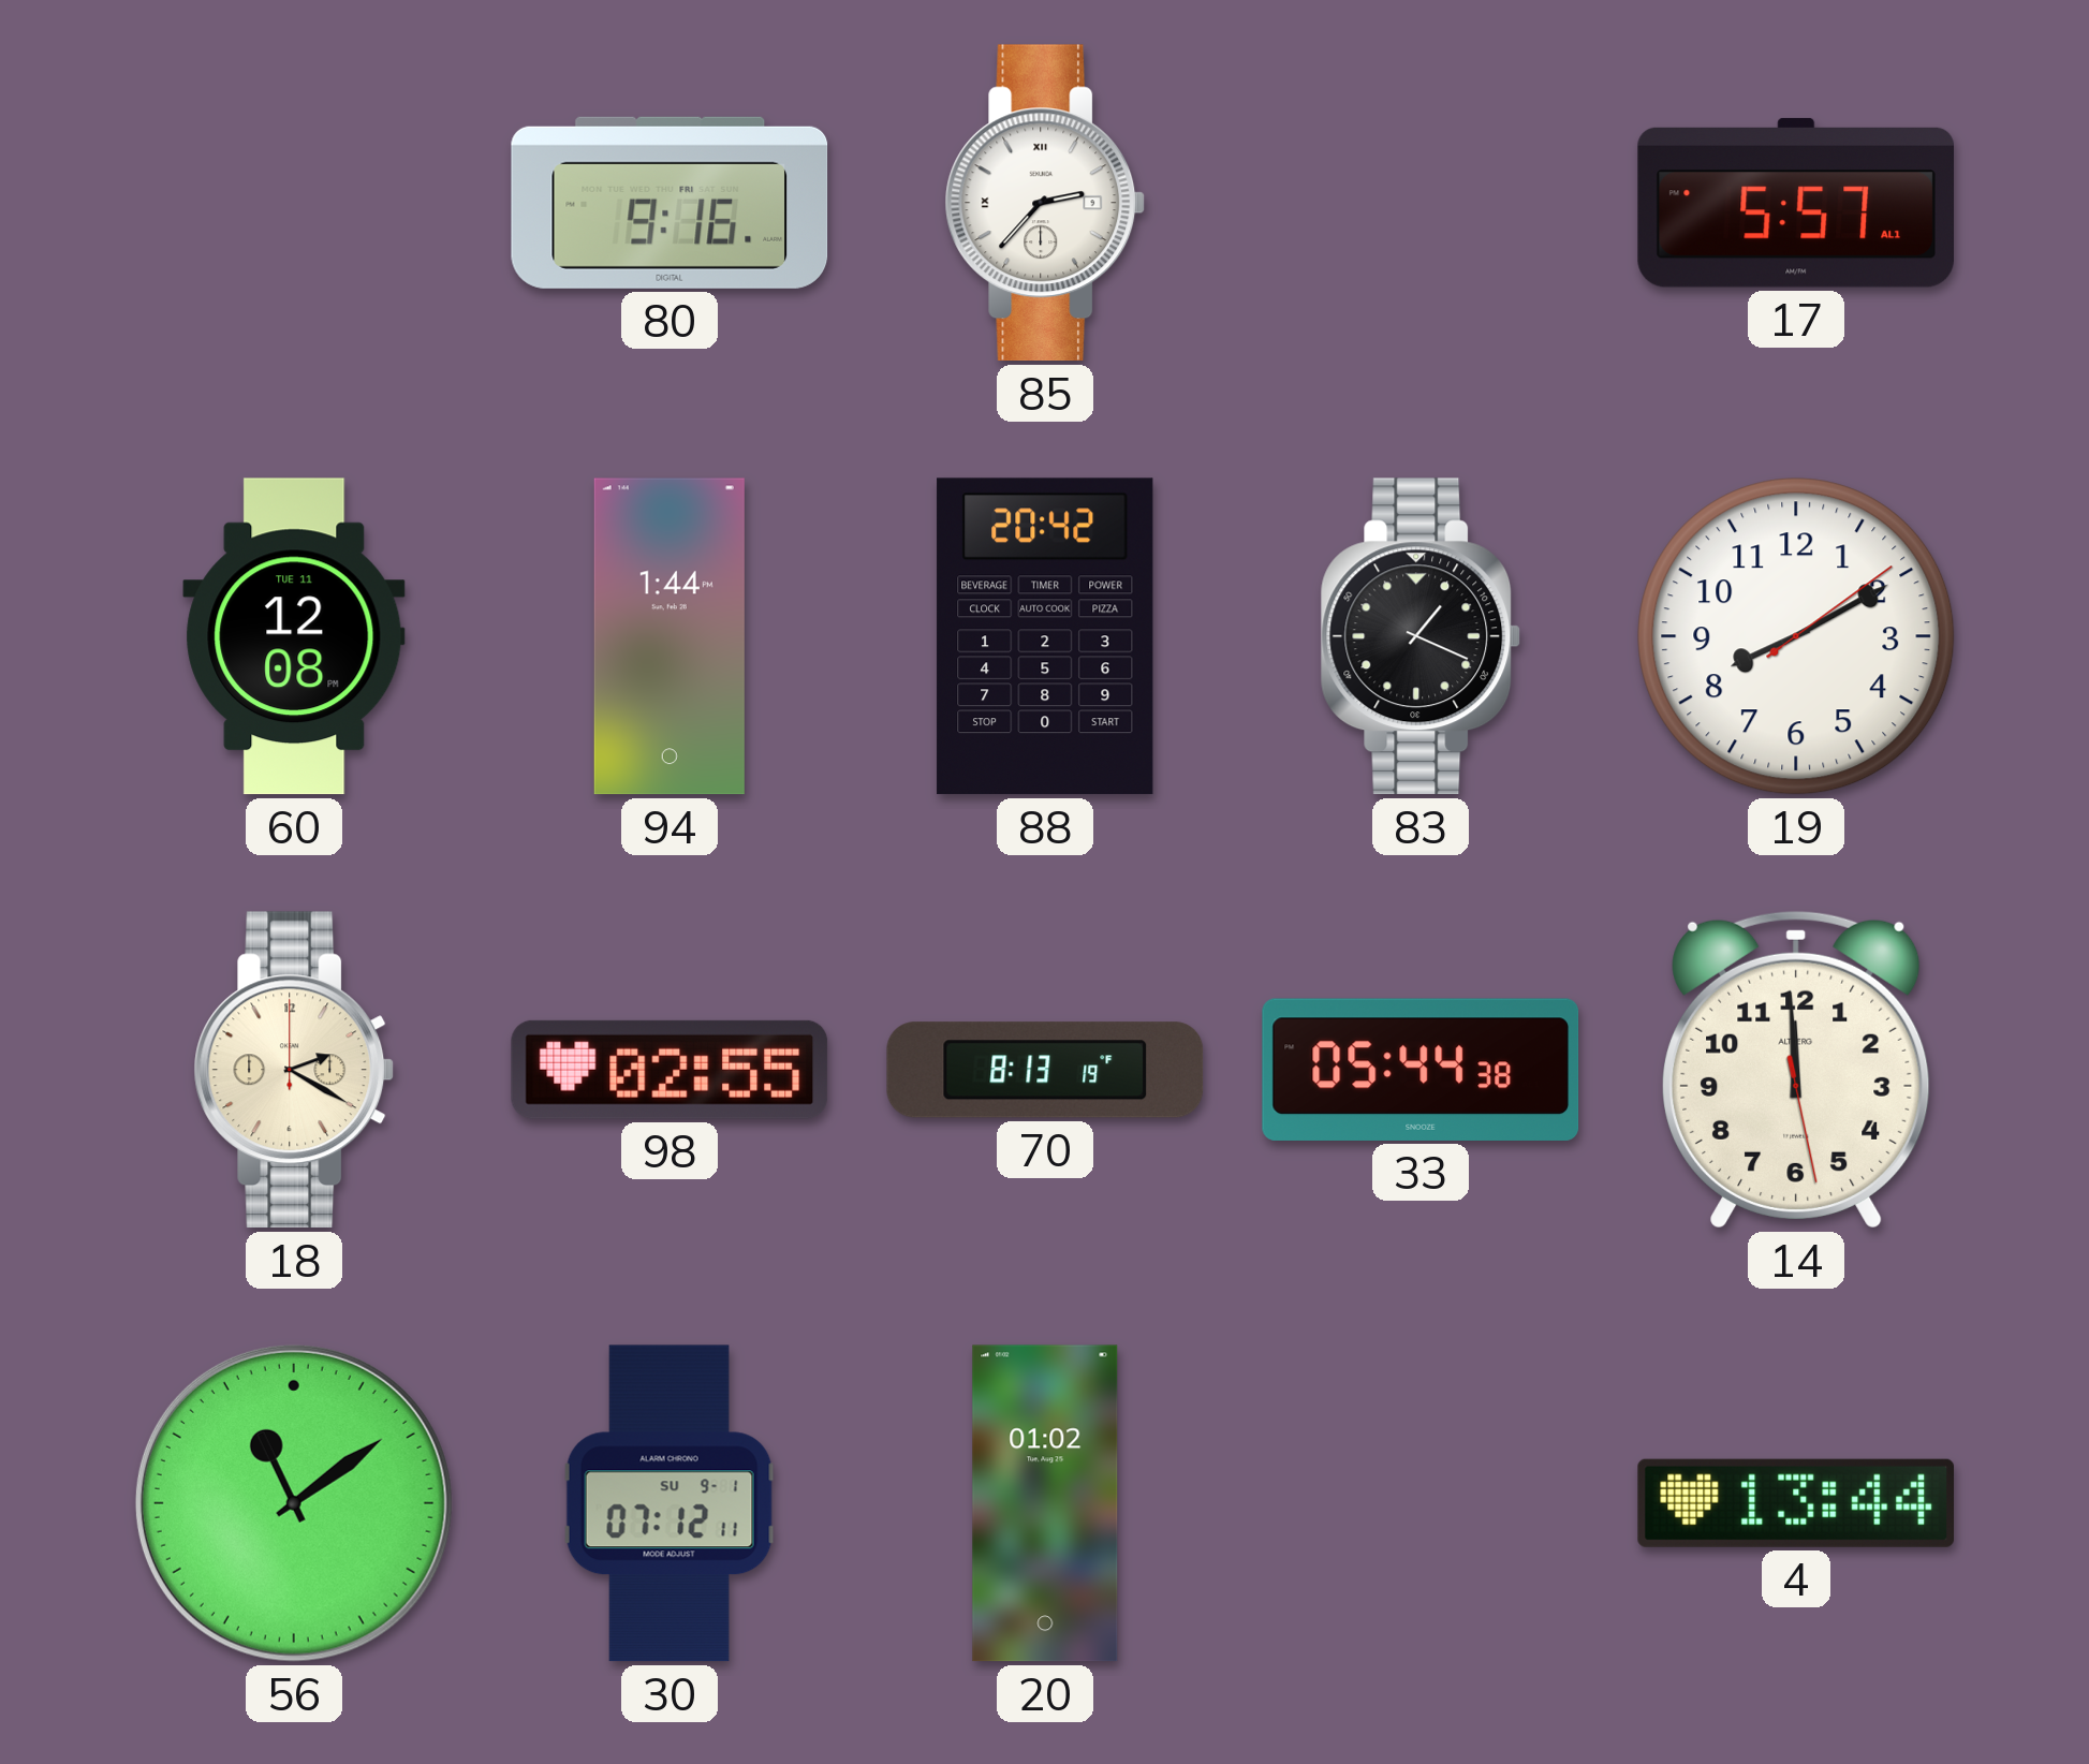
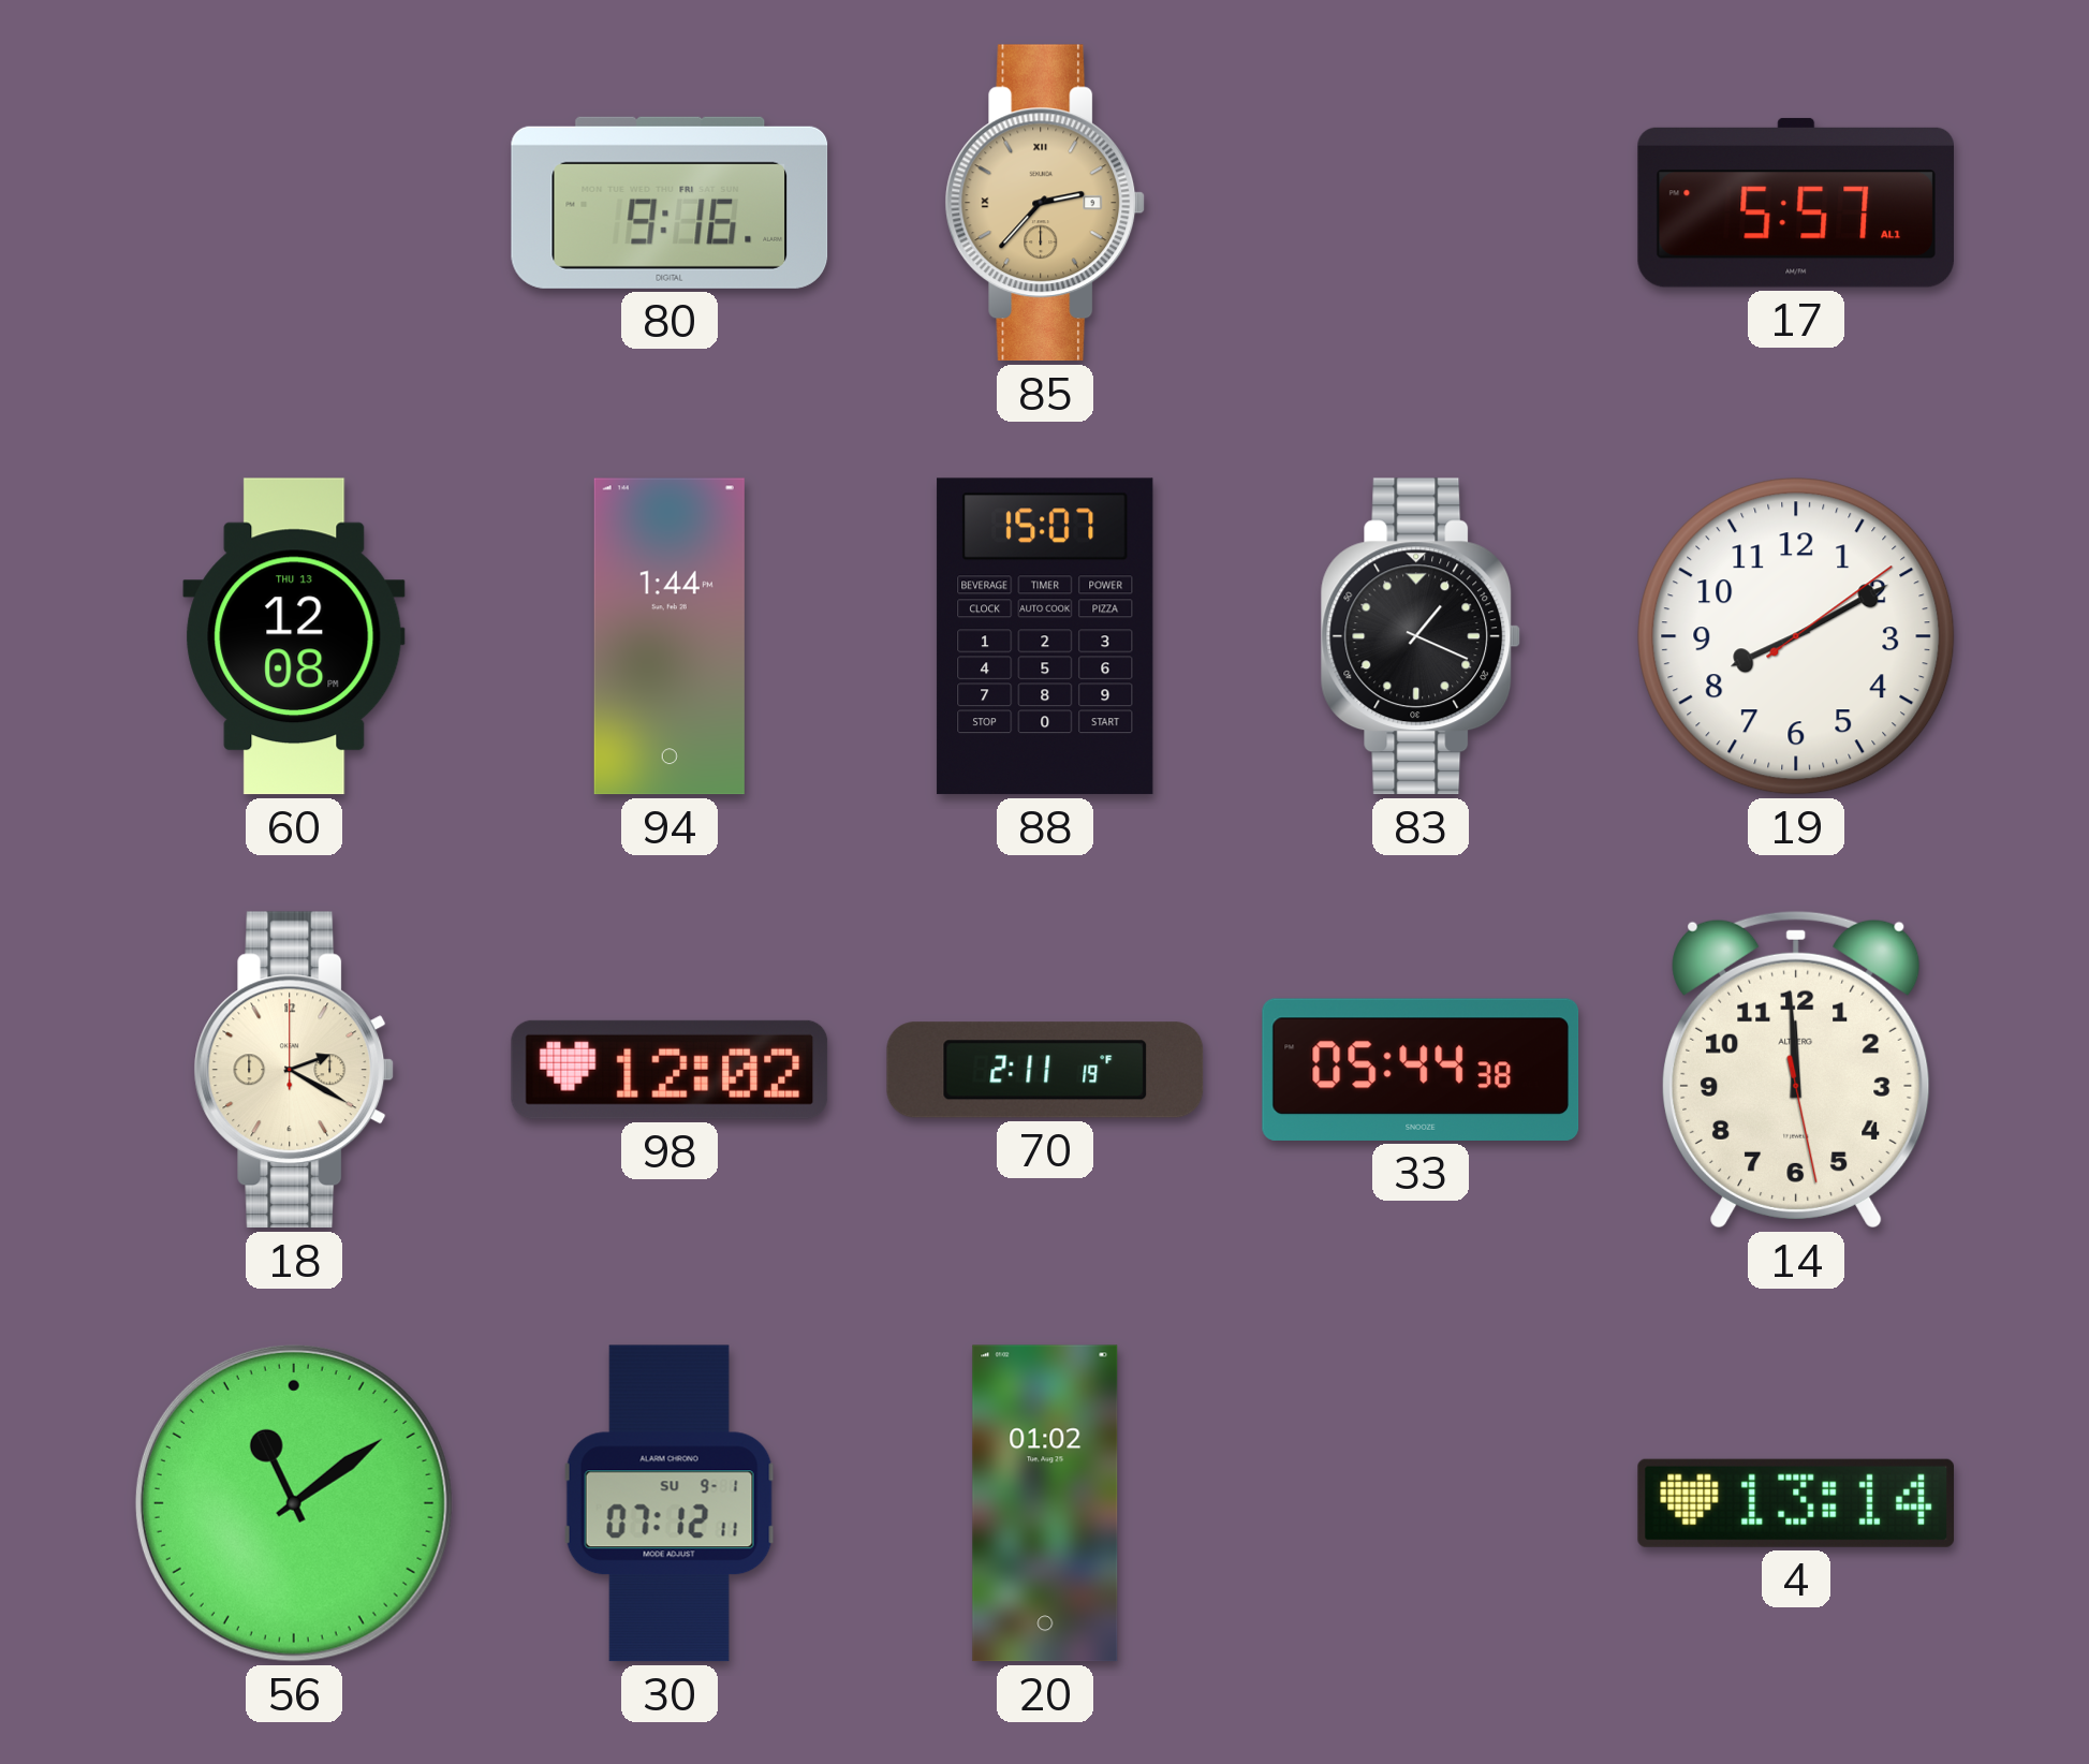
85 dial: white -> champagne
60 date: TUE 11 -> THU 13
88: 20:42 -> 15:07
98: 02:55 -> 12:02
70: 8:13 -> 2:11
4: 13:44 -> 13:14
